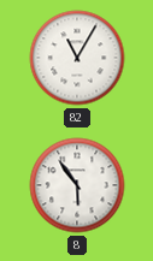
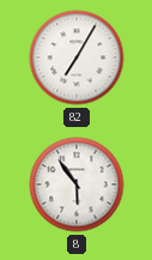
82: 11:05 -> 7:05
